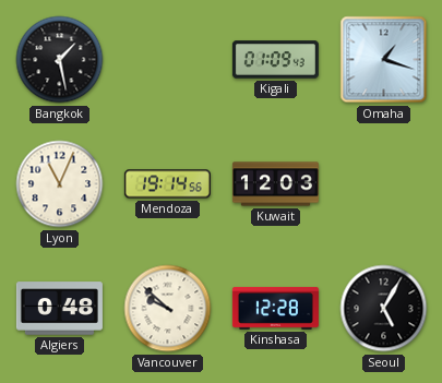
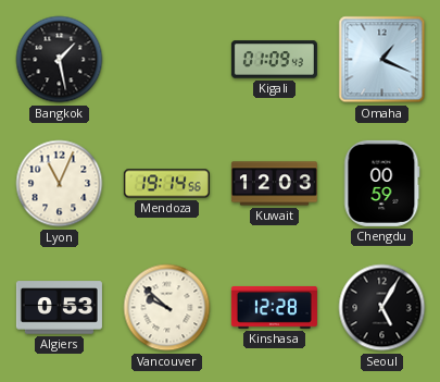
Omaha: 1:18 -> 1:19
Chengdu: none -> 00:59
Algiers: 0:48 -> 0:53
